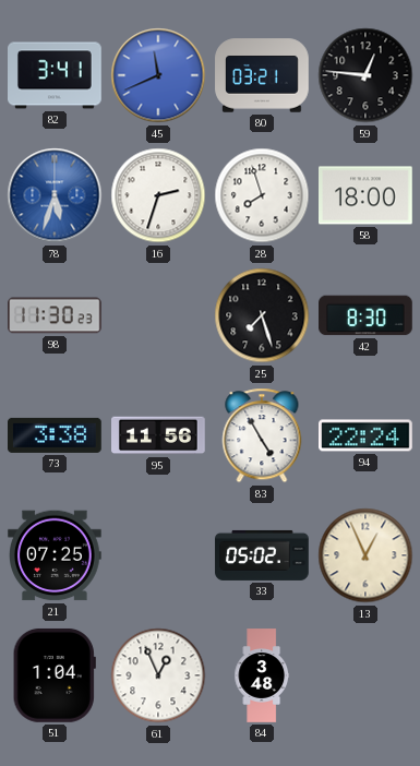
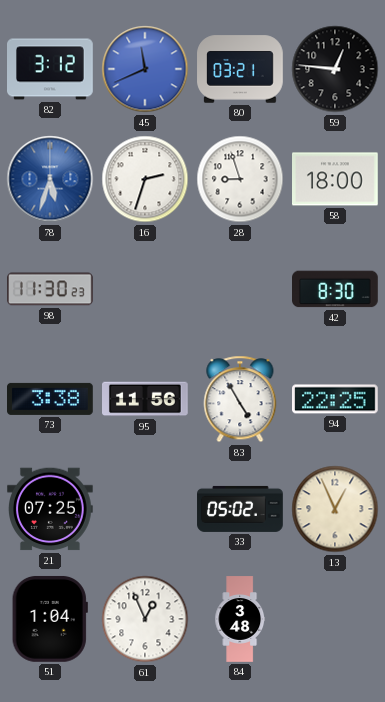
82: 3:41 -> 3:12
28: 7:57 -> 8:57
25: 7:27 -> none
94: 22:24 -> 22:25
